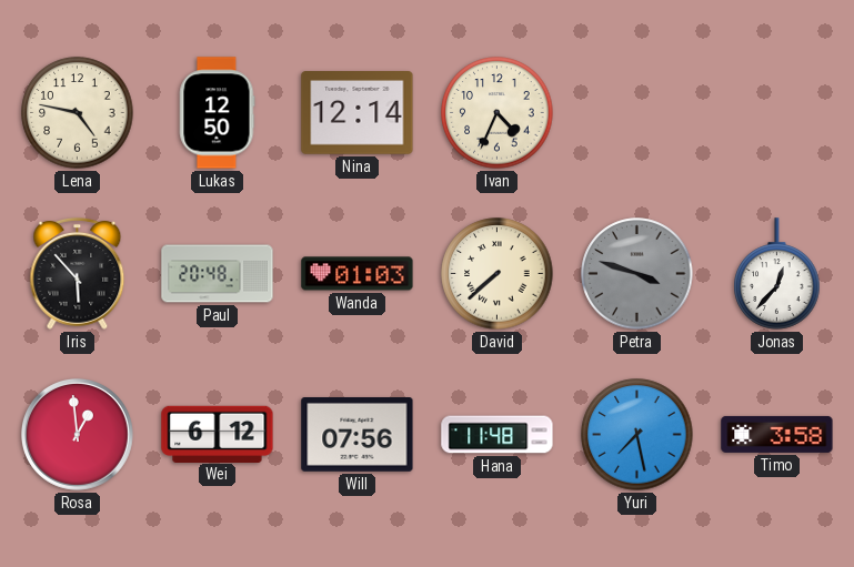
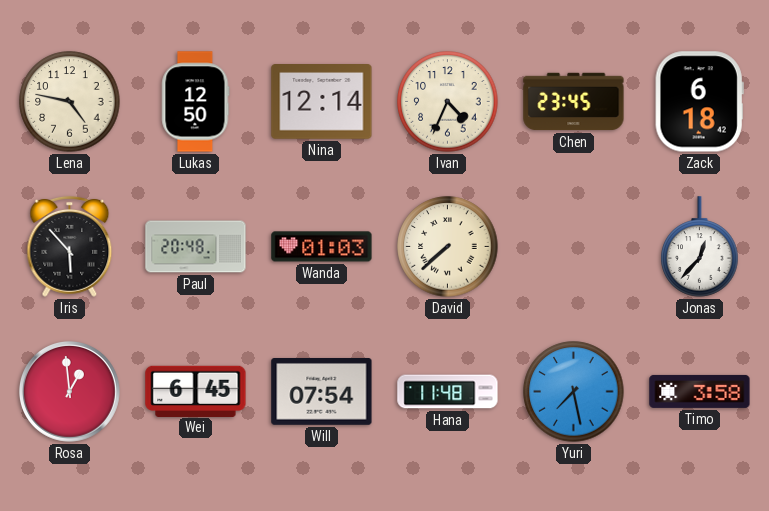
Chen: none -> 23:45
Zack: none -> 6:18
Petra: 3:48 -> none
Wei: 6:12 -> 6:45
Will: 07:56 -> 07:54
